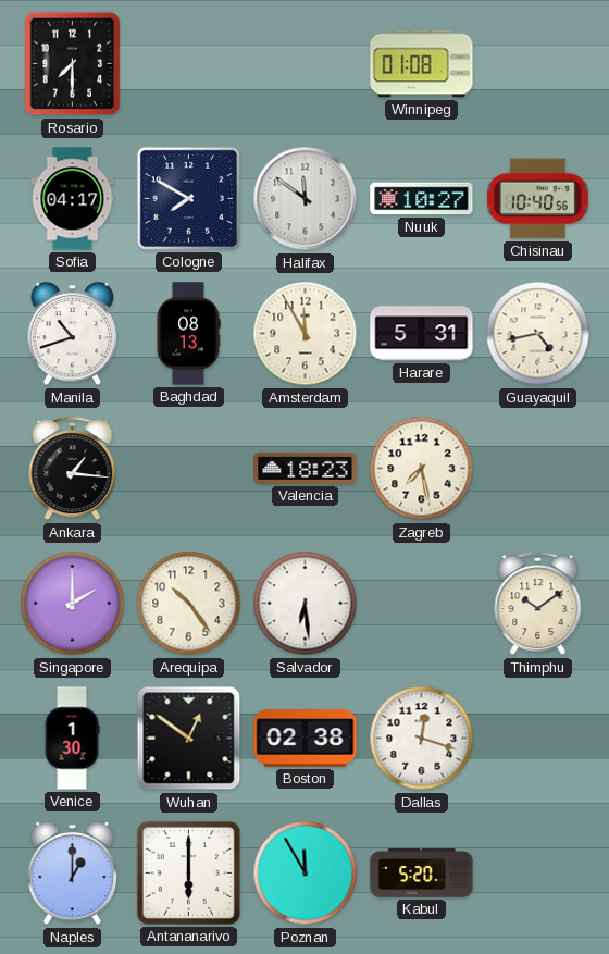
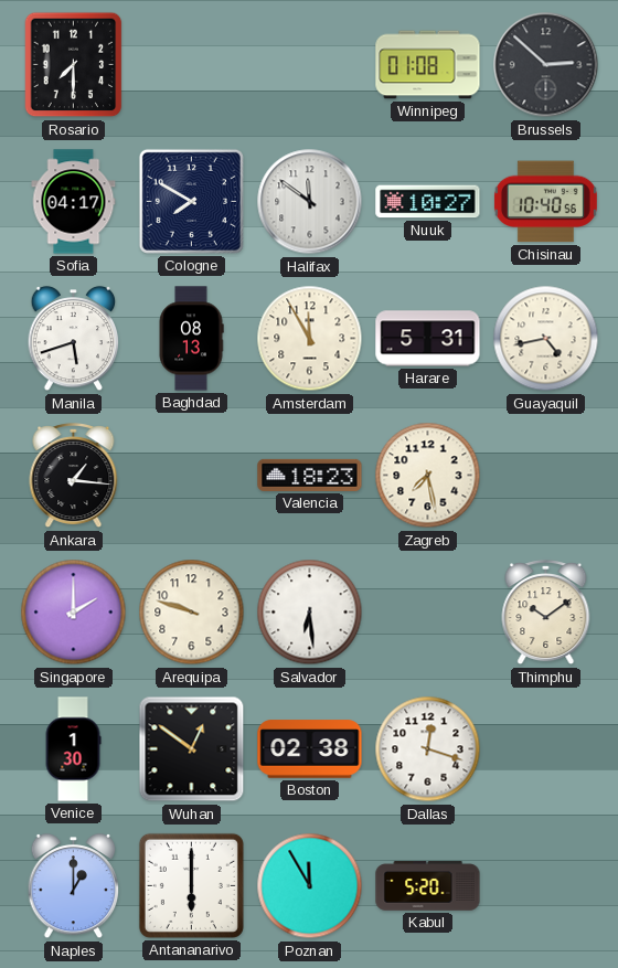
Brussels: none -> 2:52
Manila: 10:42 -> 5:42
Arequipa: 10:24 -> 9:48
